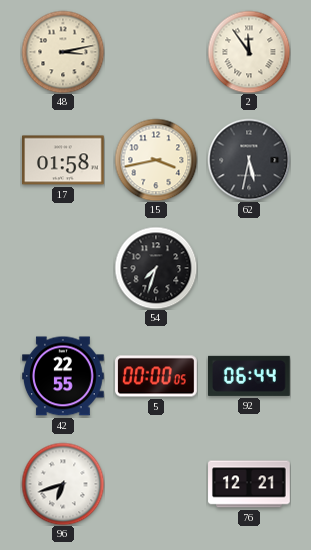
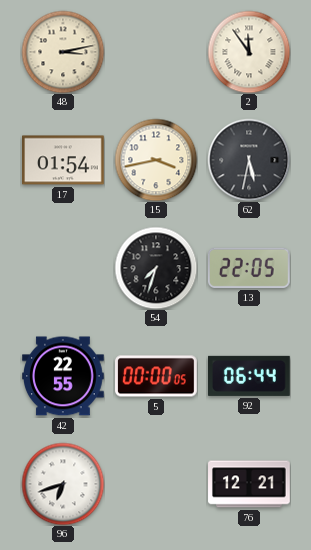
17: 01:58 -> 01:54
13: none -> 22:05
